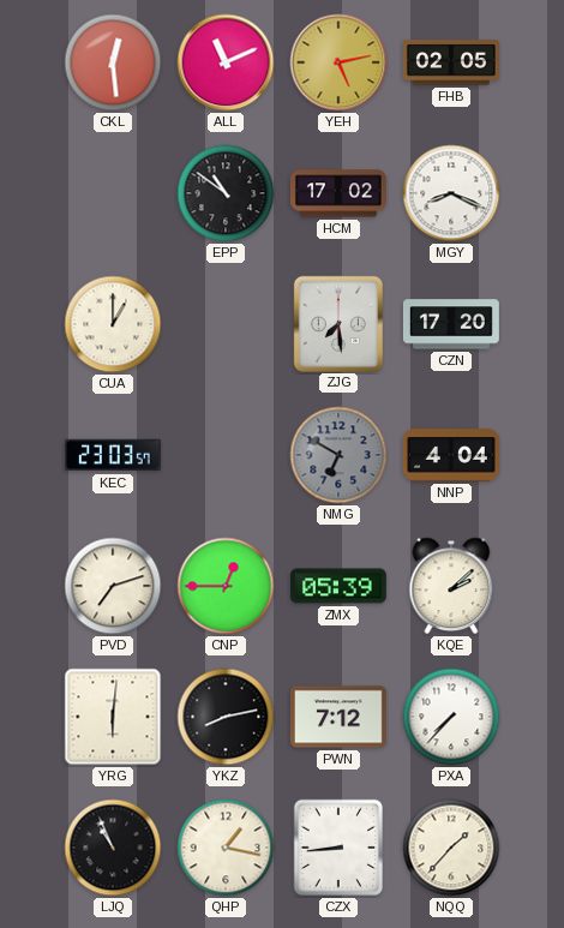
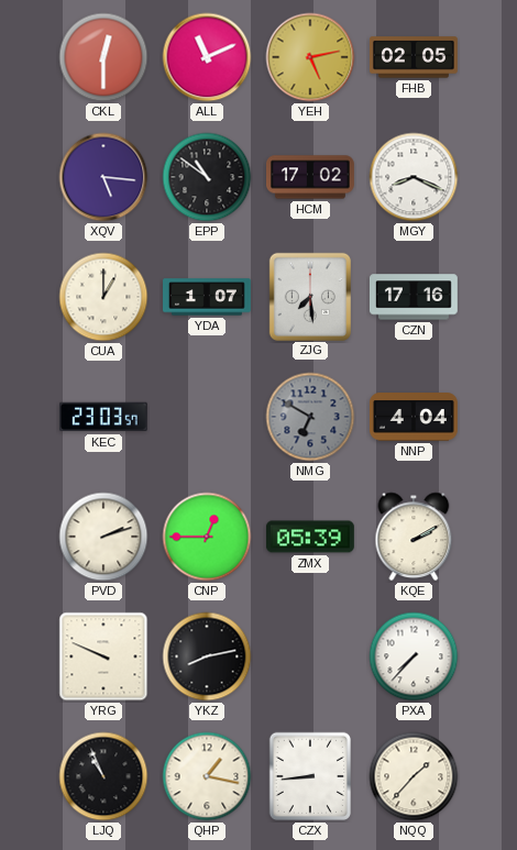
CKL: 12:29 -> 12:30
XQV: none -> 5:16
YDA: none -> 1:07
CZN: 17:20 -> 17:16
PVD: 7:12 -> 2:12
KQE: 2:08 -> 2:10
YRG: 6:01 -> 9:49
PWN: 7:12 -> none
